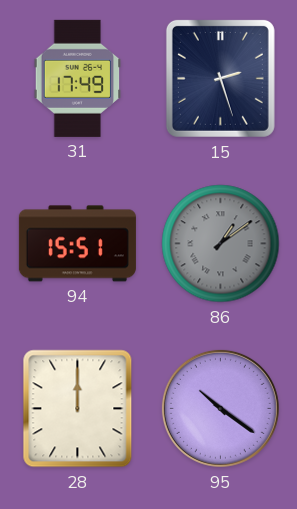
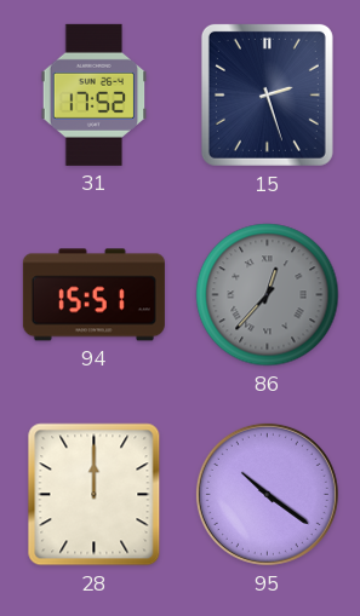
31: 17:49 -> 17:52
86: 1:09 -> 12:37
